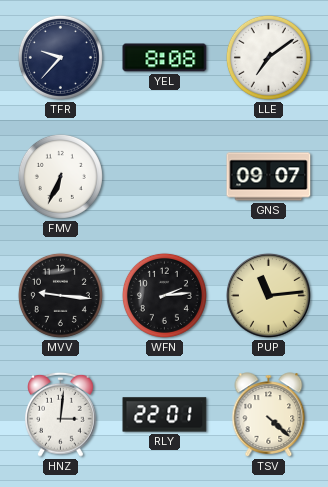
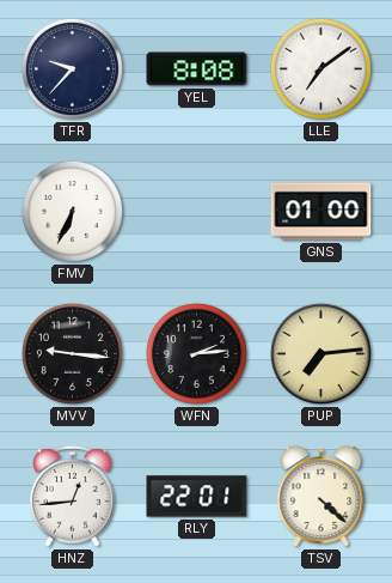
GNS: 09:07 -> 01:00
PUP: 11:14 -> 7:14
HNZ: 3:01 -> 12:44
